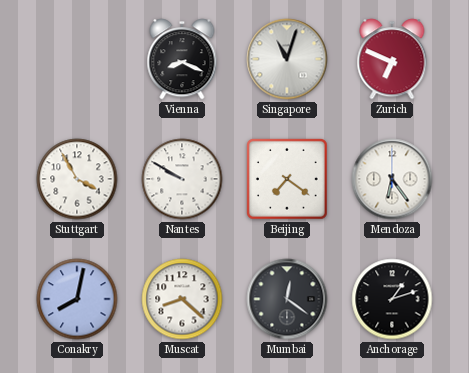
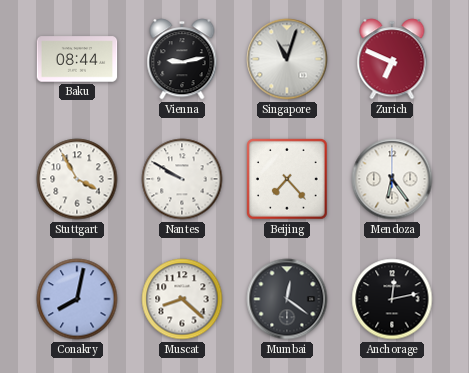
Baku: none -> 08:44
Vienna: 8:19 -> 9:13
Beijing: 7:21 -> 7:23
Anchorage: 1:12 -> 12:13
